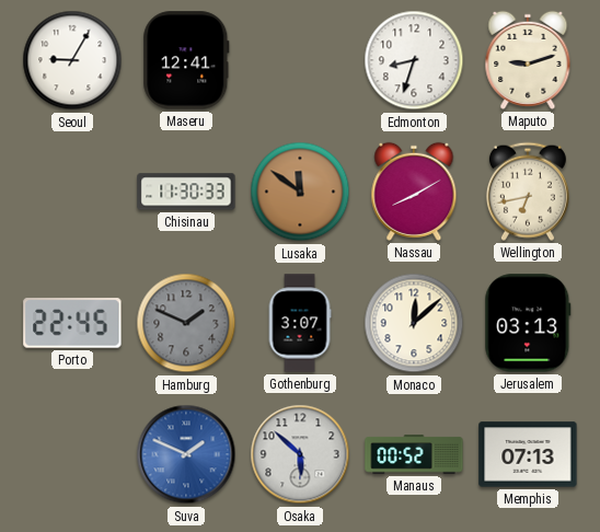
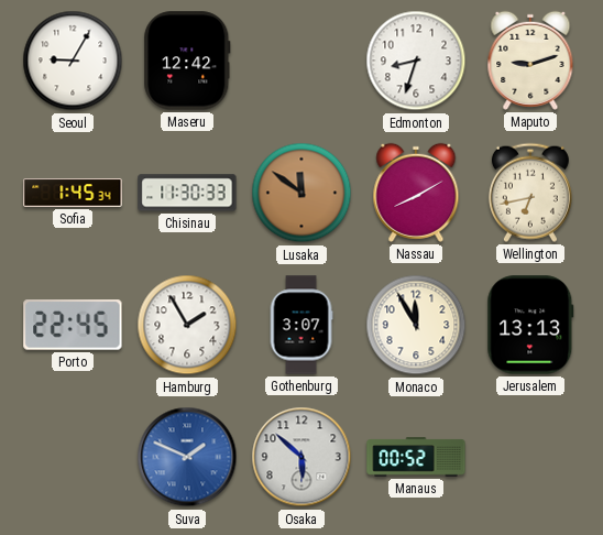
Maseru: 12:41 -> 12:42
Sofia: none -> 1:45
Hamburg: 1:49 -> 1:55
Hamburg dial: grey -> white
Monaco: 12:08 -> 11:55
Jerusalem: 03:13 -> 13:13
Memphis: 07:13 -> none
